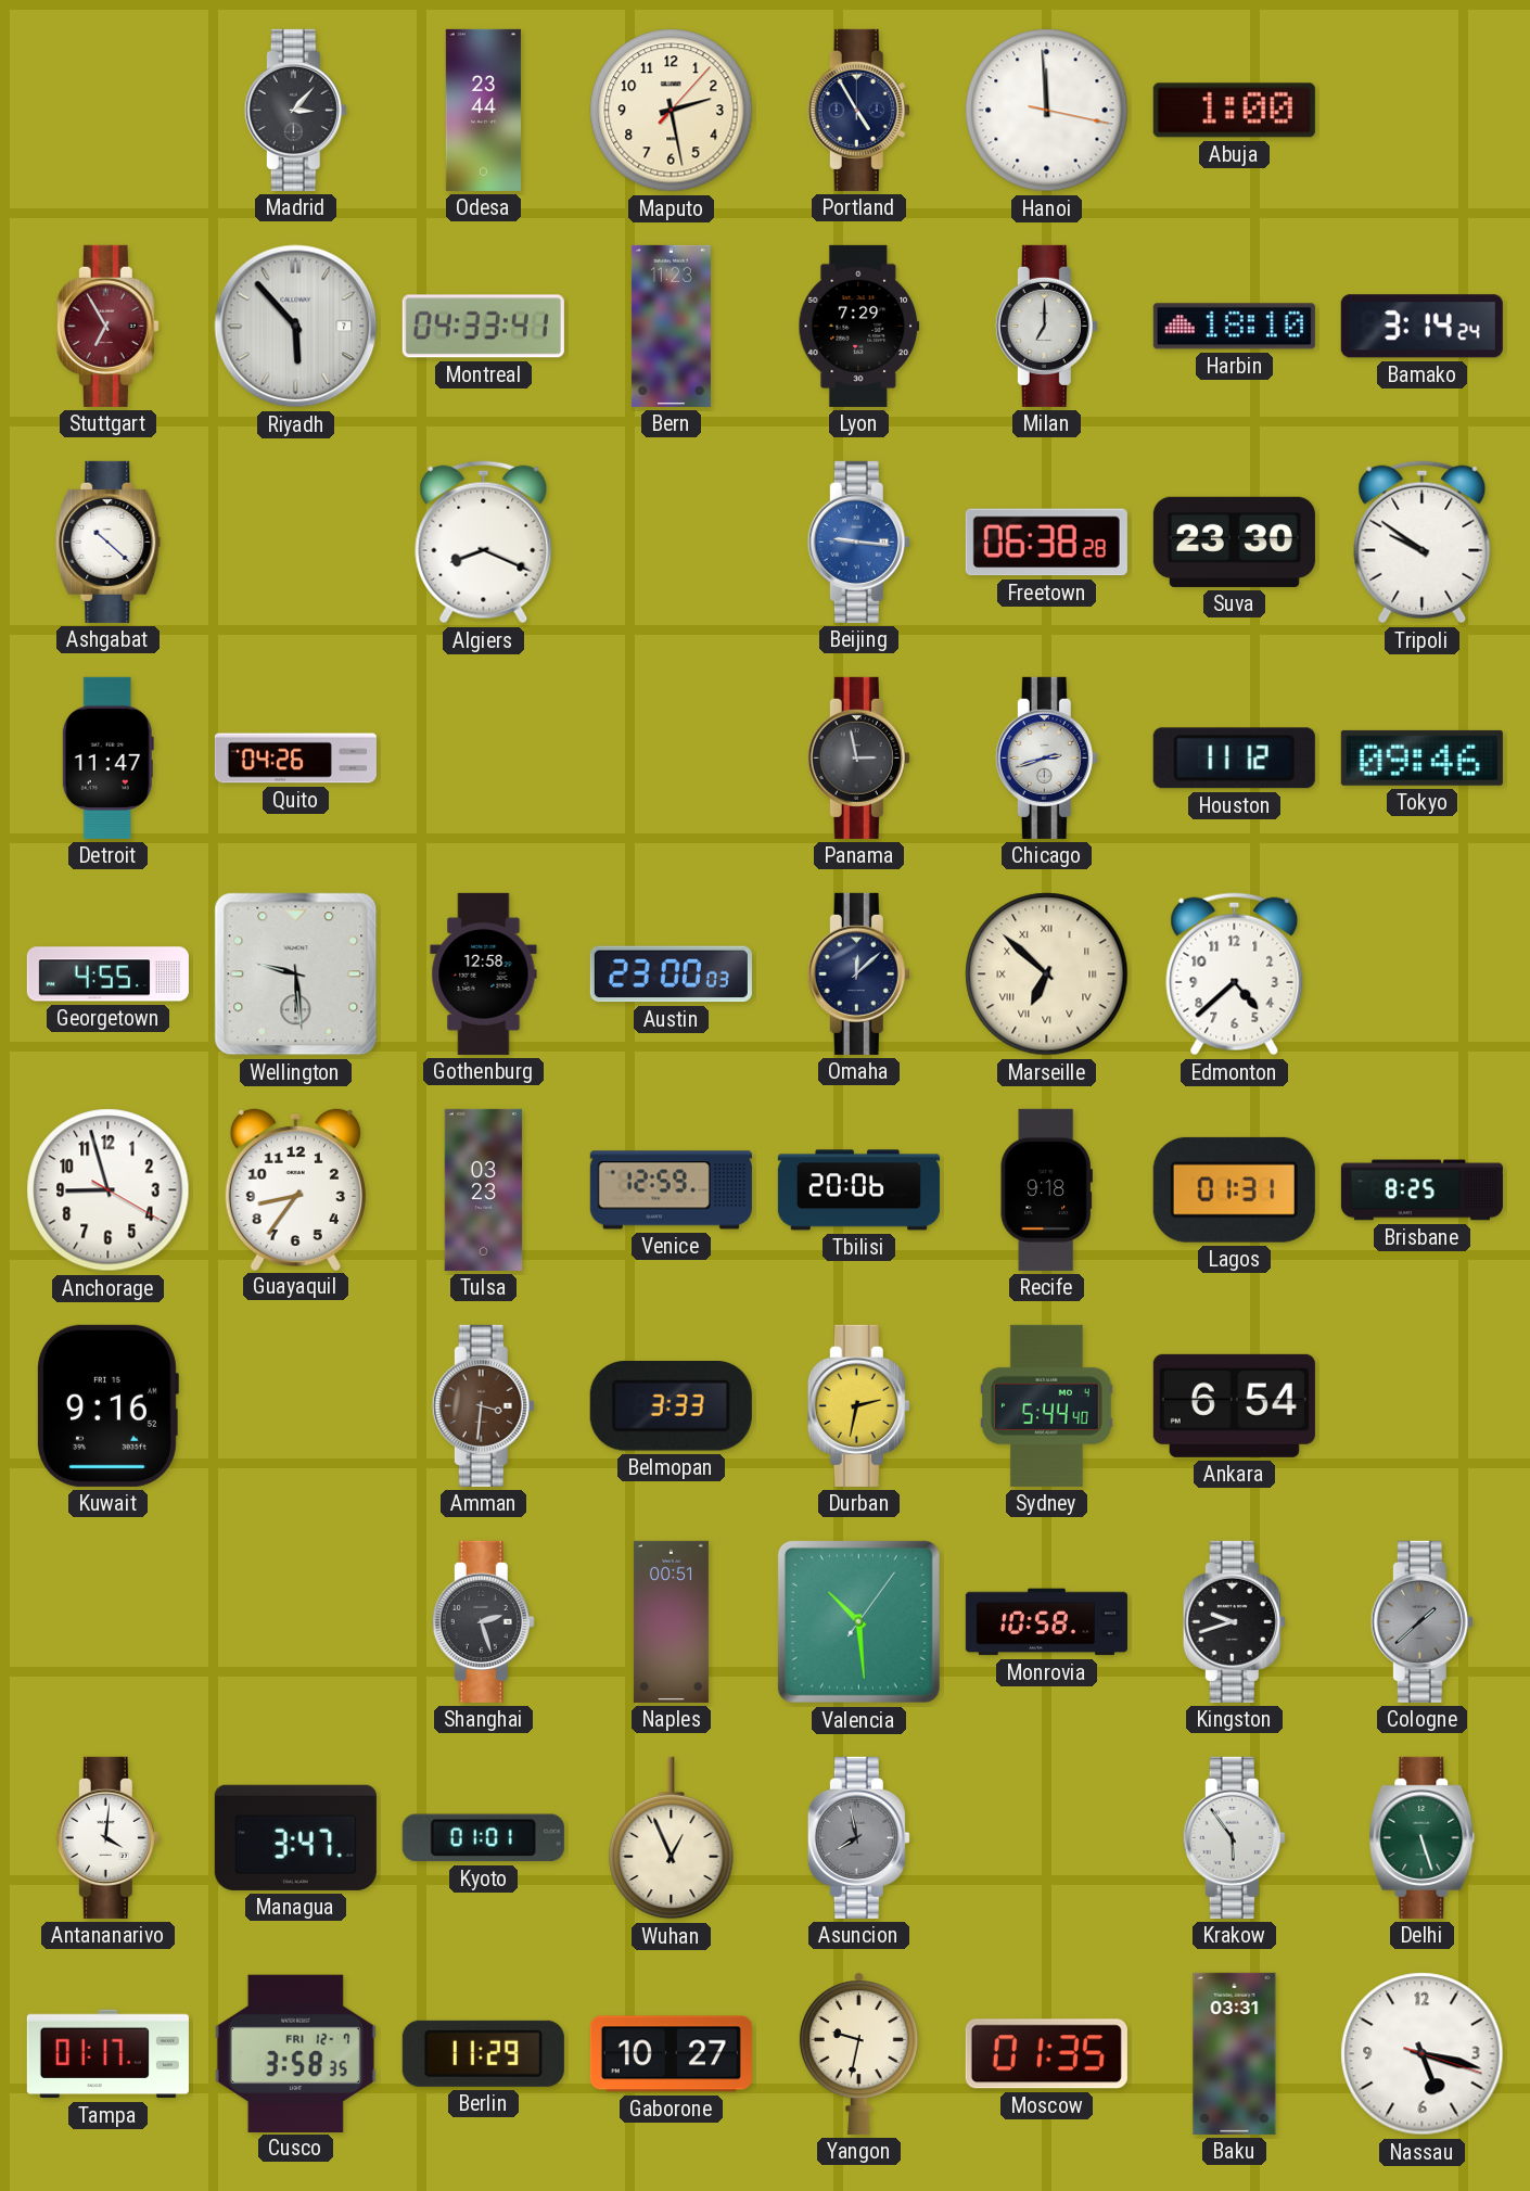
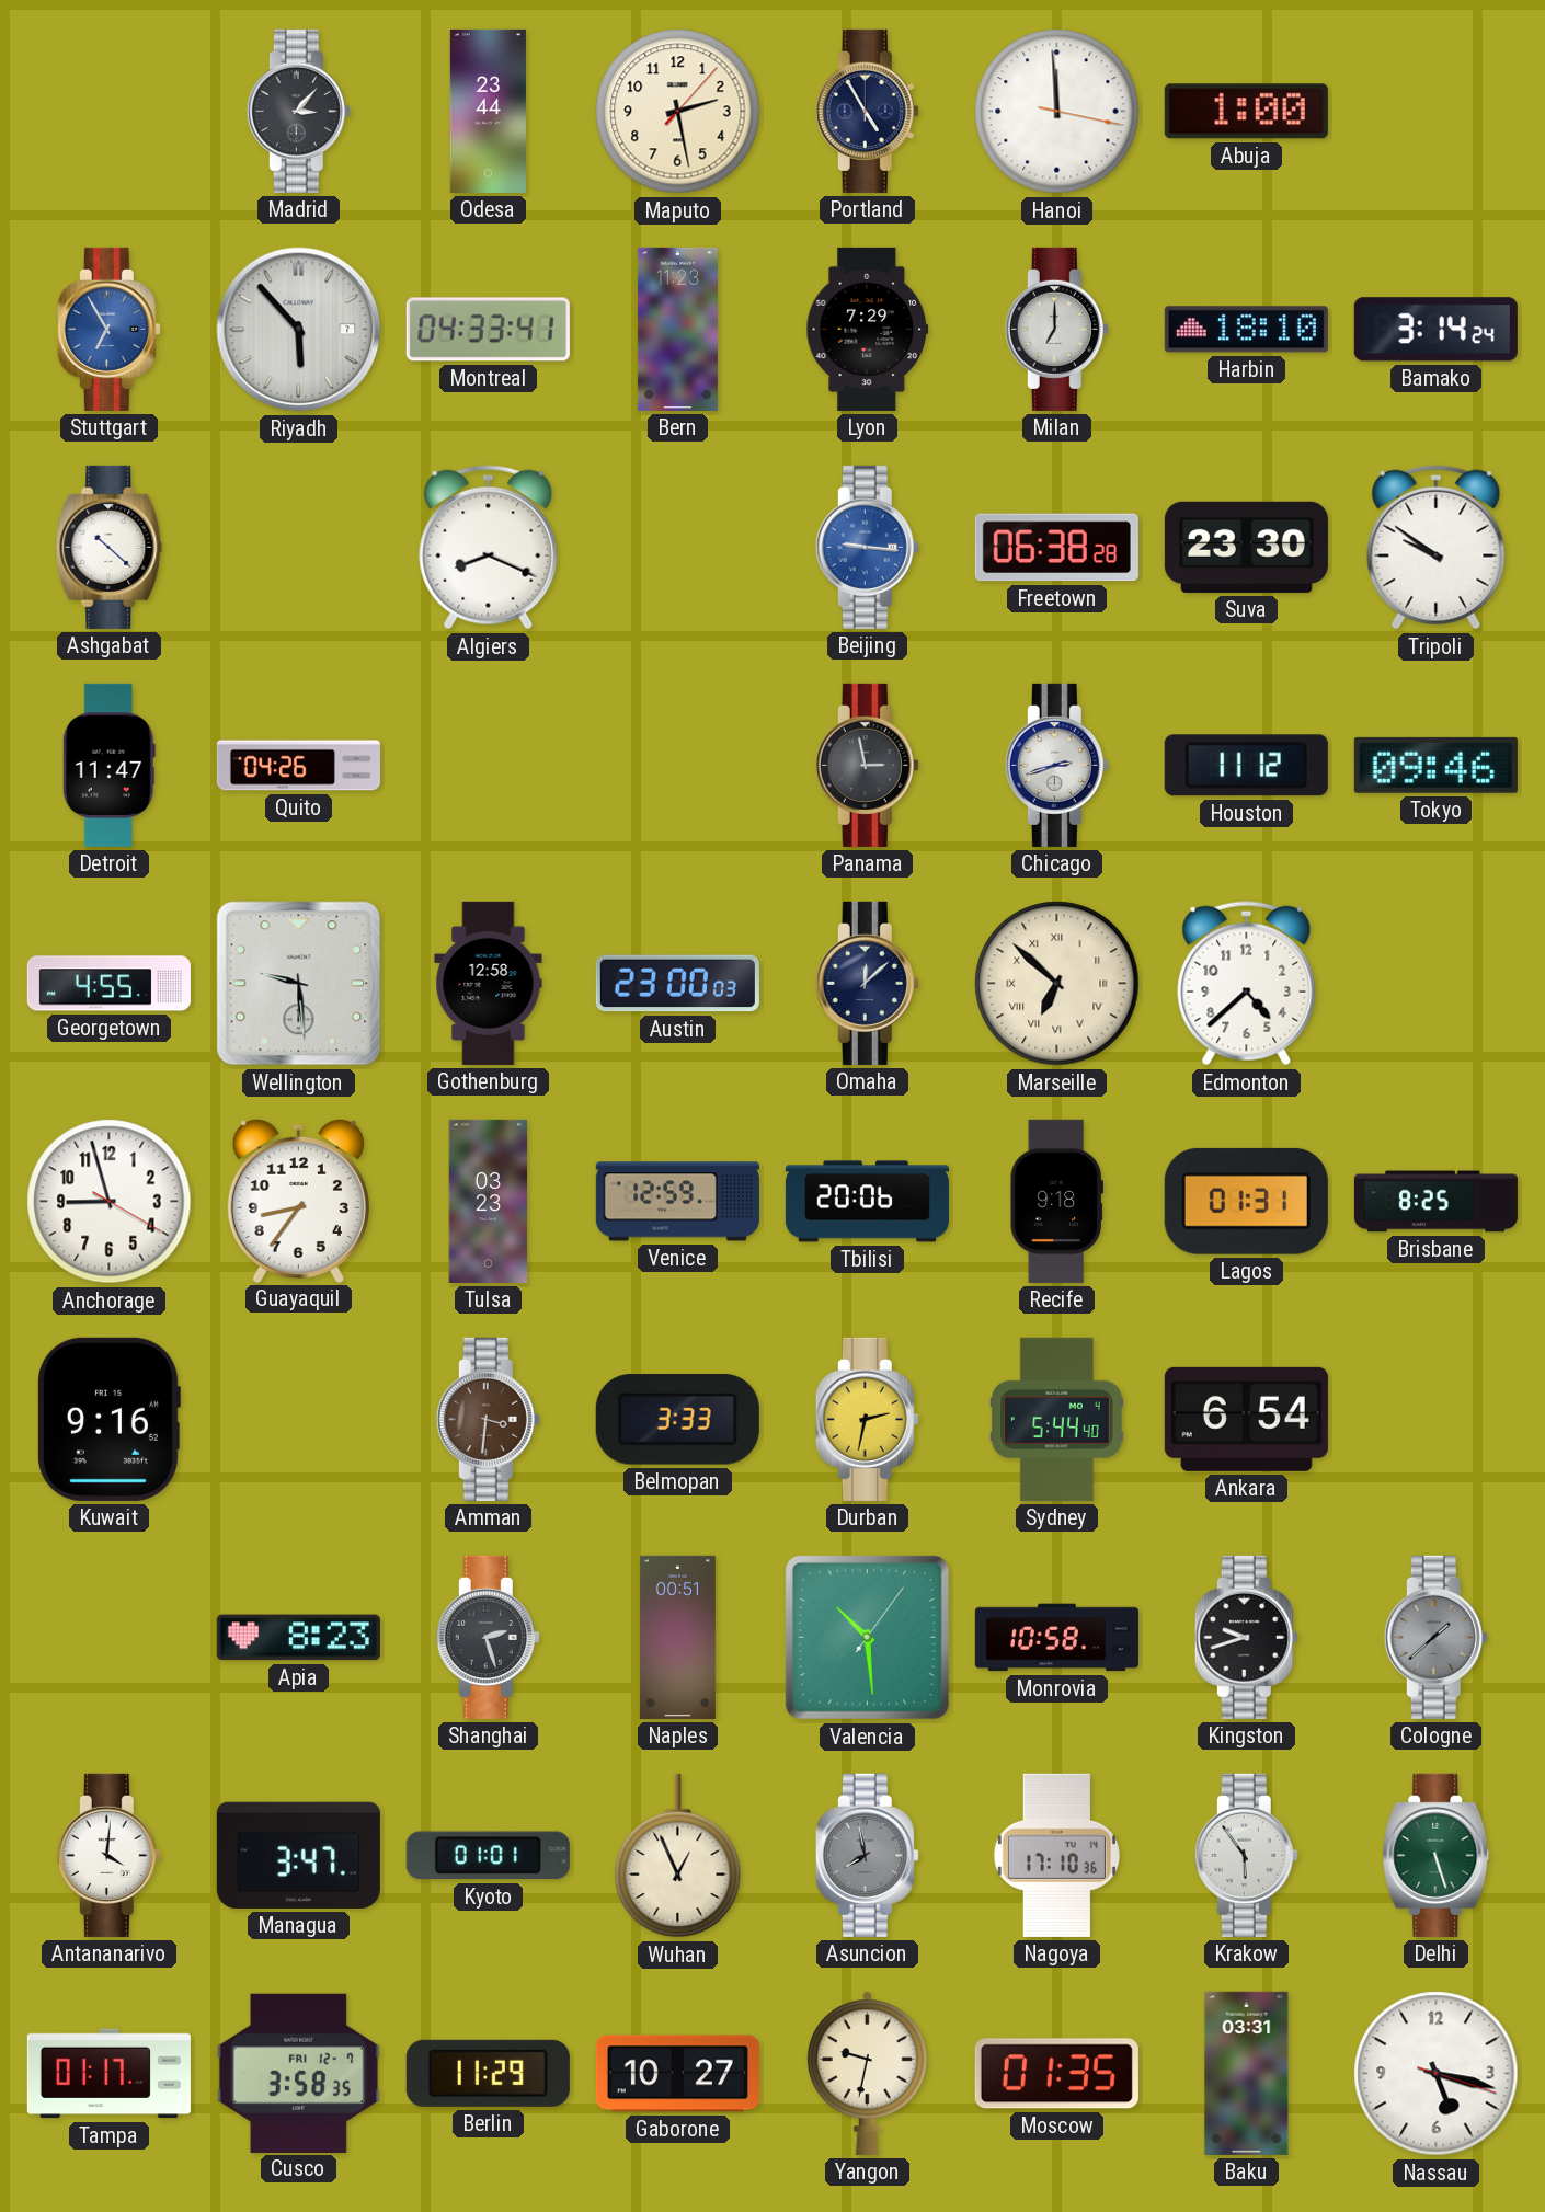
Stuttgart dial: burgundy -> blue
Apia: none -> 8:23
Nagoya: none -> 17:10
